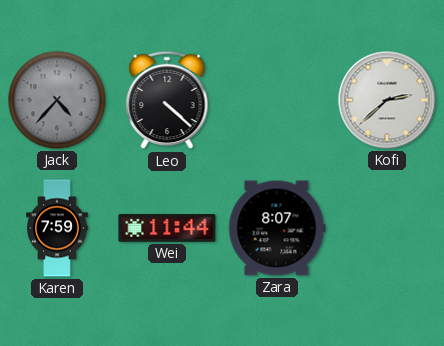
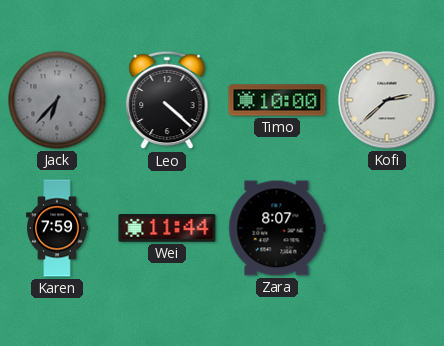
Jack: 4:37 -> 6:37
Timo: none -> 10:00
